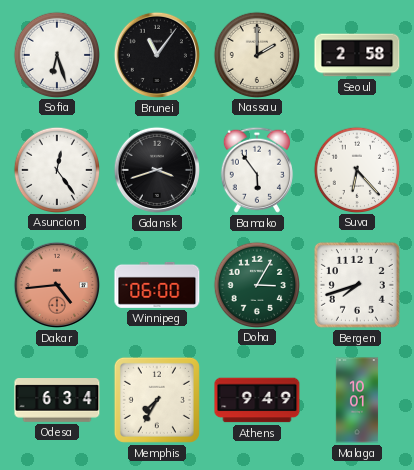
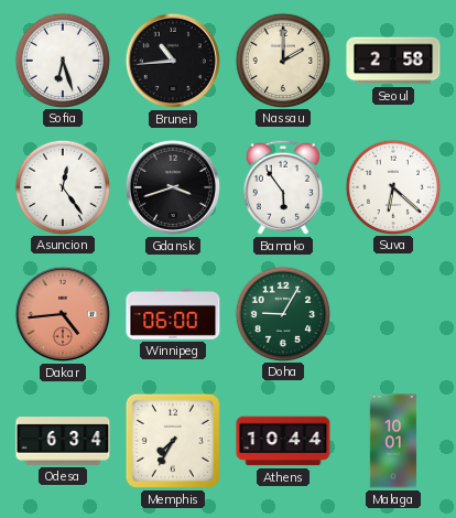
Brunei: 11:06 -> 10:44
Suva: 6:23 -> 6:22
Doha: 3:05 -> 9:05
Bergen: 7:42 -> none
Athens: 9:49 -> 10:44
